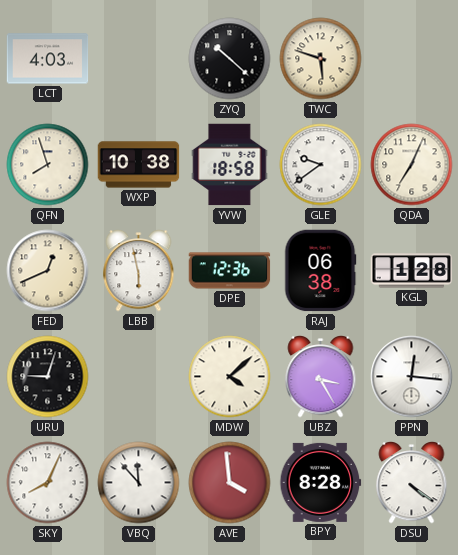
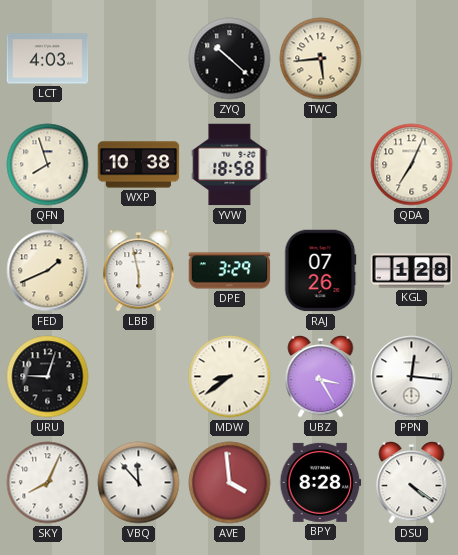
TWC: 5:48 -> 5:44
GLE: 9:39 -> none
FED: 12:41 -> 1:41
DPE: 12:36 -> 3:29
RAJ: 06:38 -> 07:26
MDW: 4:08 -> 8:39
